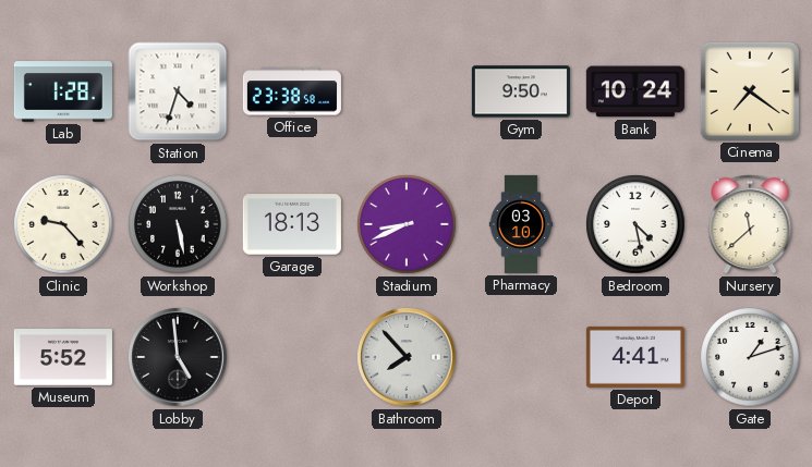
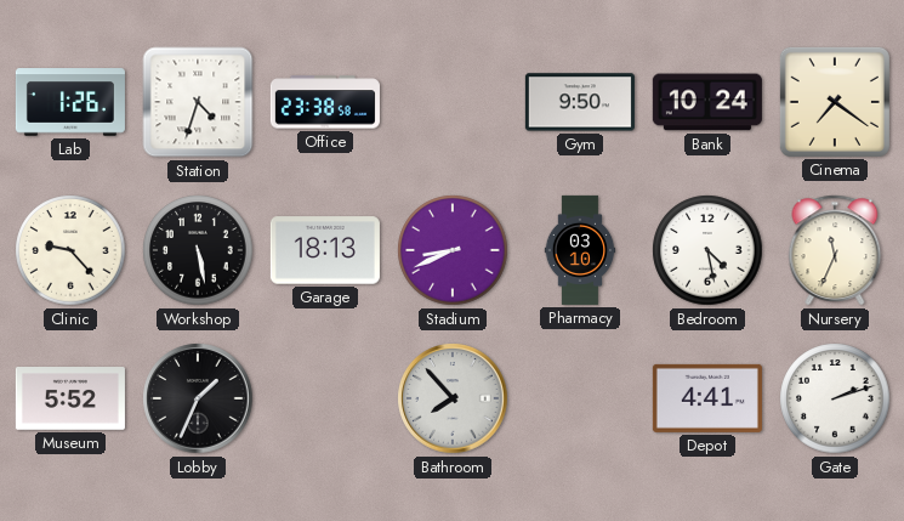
Lab: 1:28 -> 1:26
Nursery: 11:38 -> 11:34
Lobby: 4:59 -> 1:34
Gate: 1:12 -> 2:12
